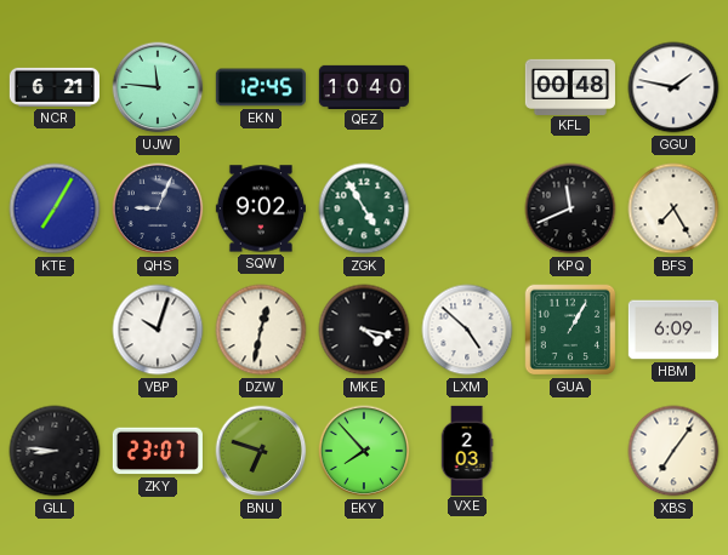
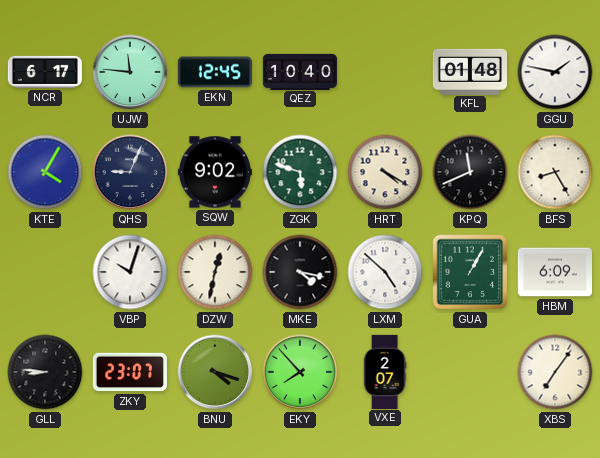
NCR: 6:21 -> 6:17
KFL: 00:48 -> 01:48
KTE: 7:05 -> 4:05
ZGK: 4:55 -> 5:48
HRT: none -> 4:20
BFS: 7:25 -> 8:25
BNU: 6:48 -> 4:18
VXE: 2:03 -> 2:07
